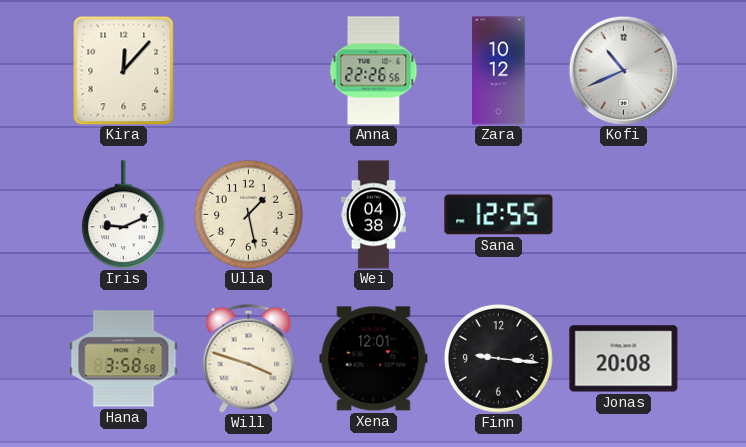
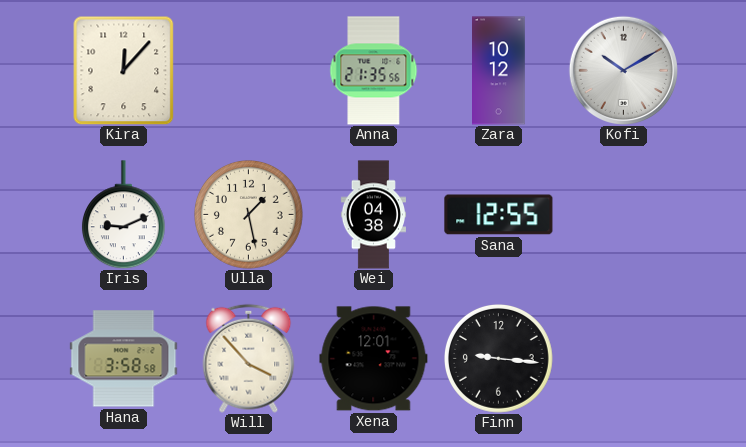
Anna: 22:26 -> 21:35
Kofi: 10:41 -> 10:10
Will: 3:48 -> 3:53
Jonas: 20:08 -> none
